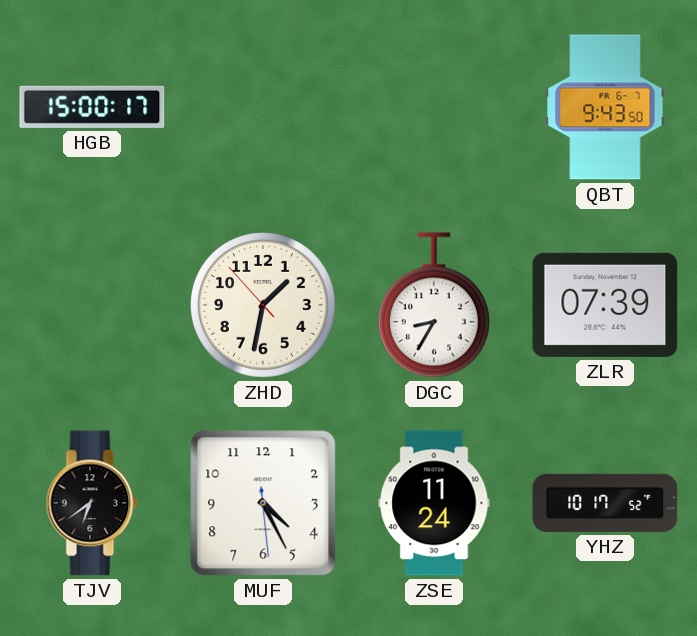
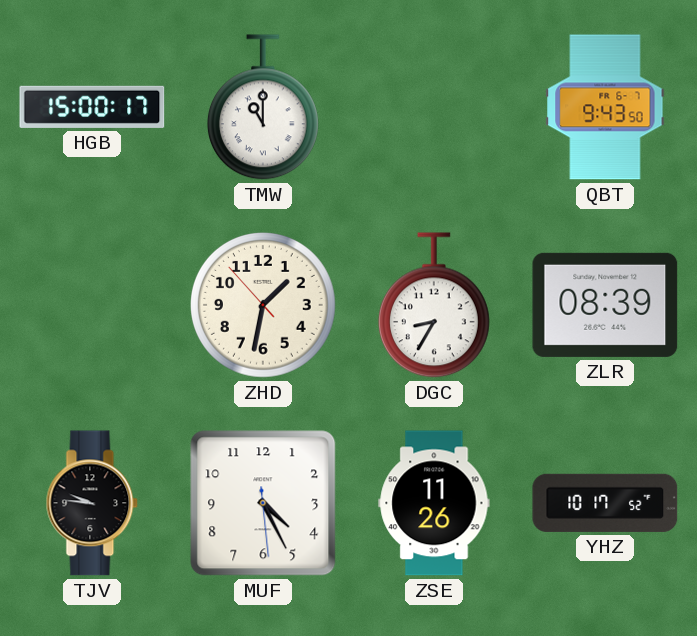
TMW: none -> 11:00
ZLR: 07:39 -> 08:39
TJV: 6:39 -> 9:46
ZSE: 11:24 -> 11:26
